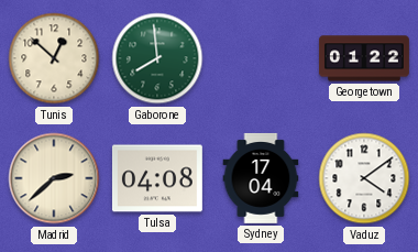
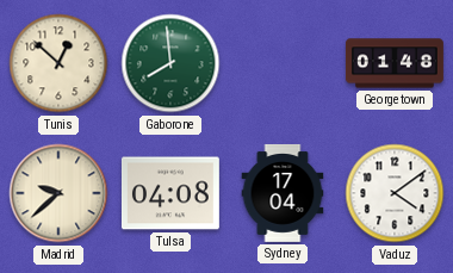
Georgetown: 01:22 -> 01:48
Madrid: 2:38 -> 9:38
